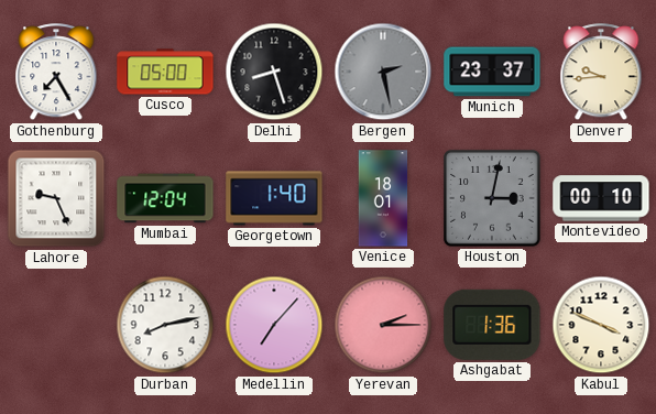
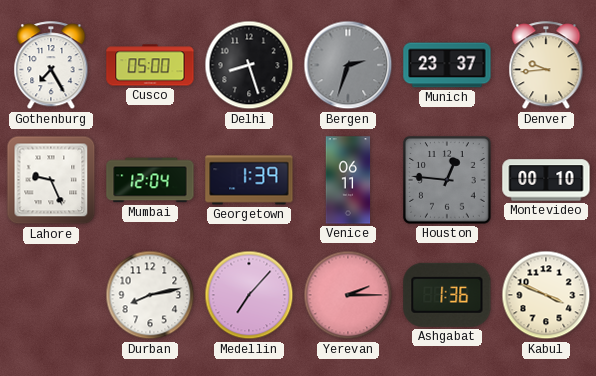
Bergen: 2:28 -> 2:33
Georgetown: 1:40 -> 1:39
Venice: 18:01 -> 06:11
Houston: 3:02 -> 12:46
